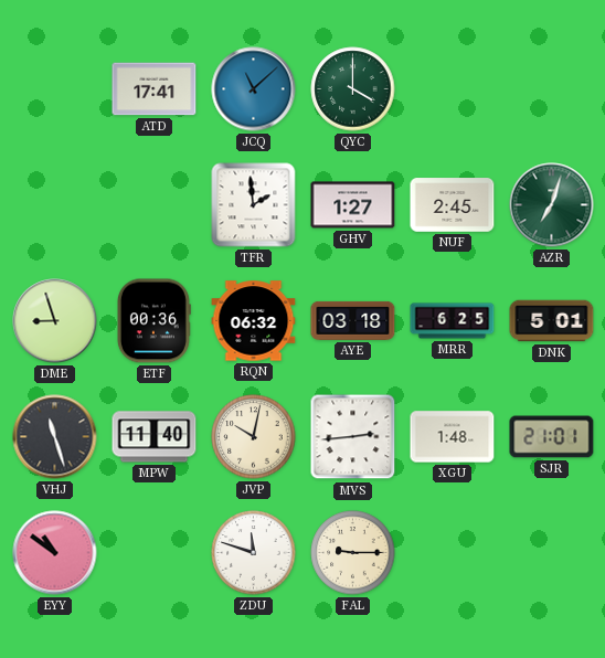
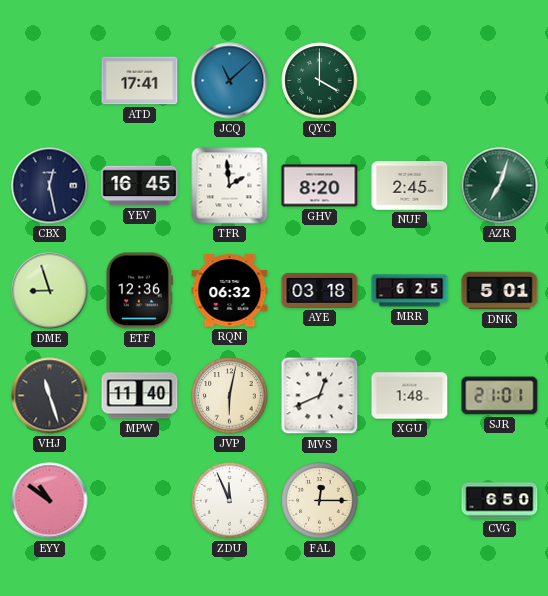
CBX: none -> 12:28
YEV: none -> 16:45
GHV: 1:27 -> 8:20
ETF: 00:36 -> 12:36
JVP: 10:02 -> 6:02
MVS: 2:44 -> 12:41
ZDU: 11:48 -> 11:56
FAL: 9:15 -> 12:15
CVG: none -> 6:50
